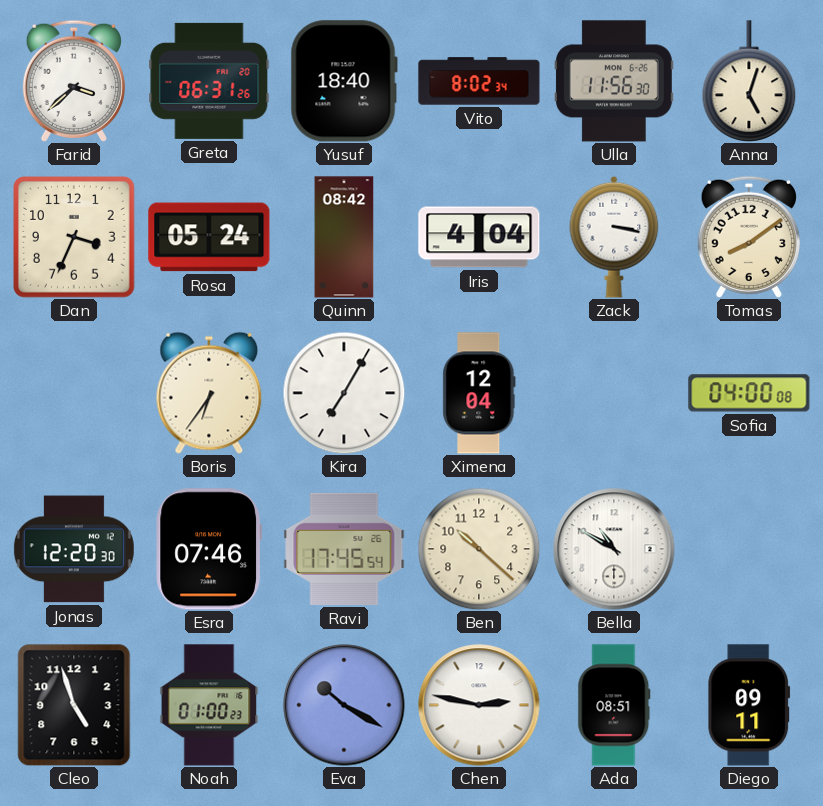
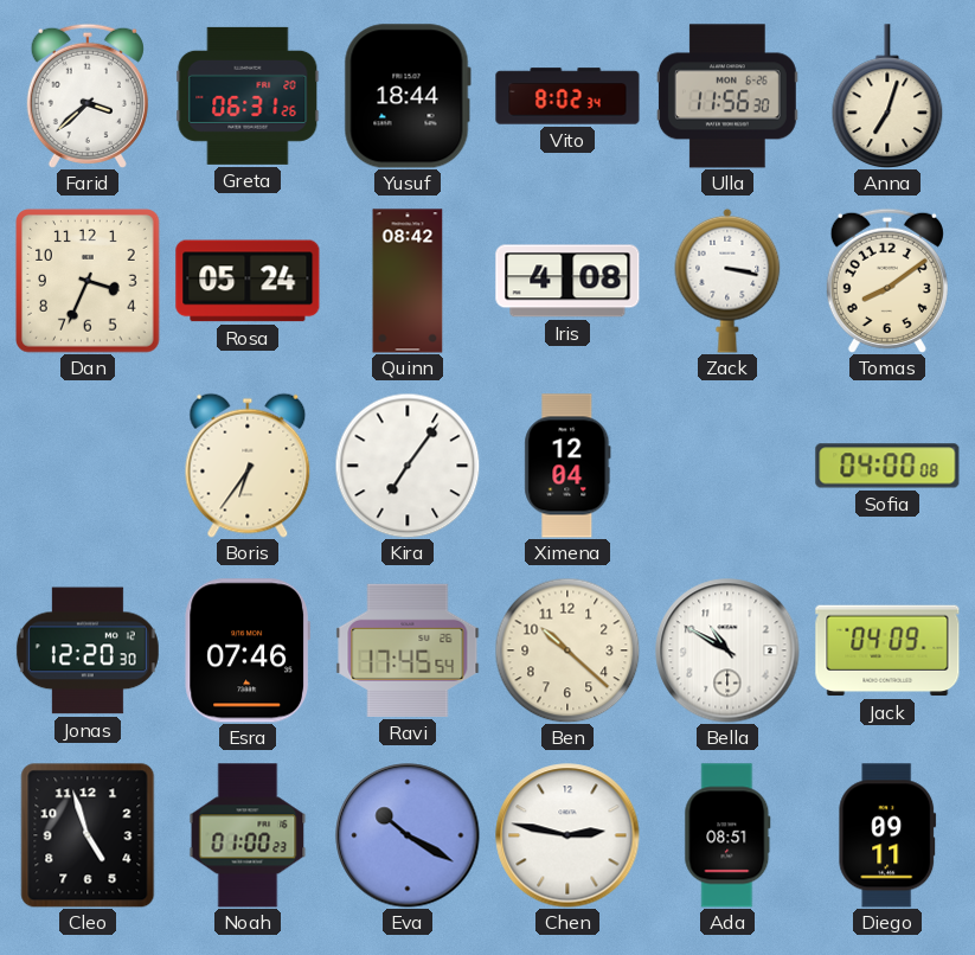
Yusuf: 18:40 -> 18:44
Anna: 5:03 -> 7:03
Iris: 4:04 -> 4:08
Kira: 7:05 -> 7:06
Jack: none -> 04:09
